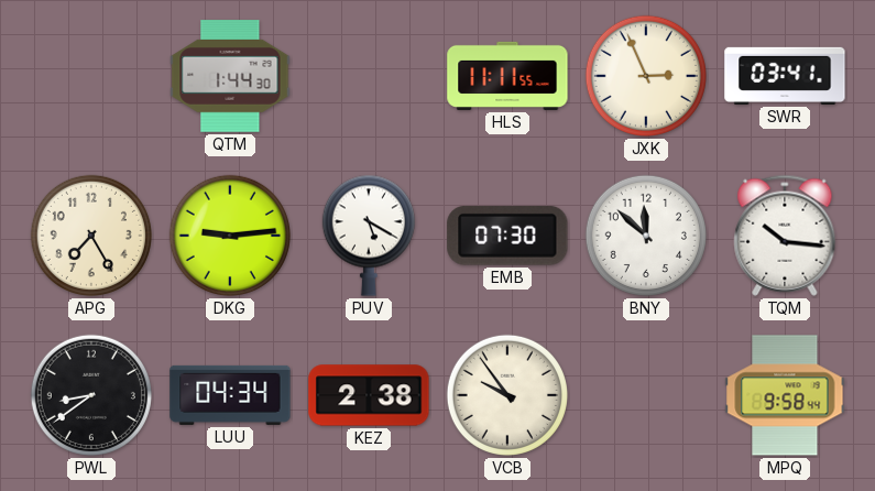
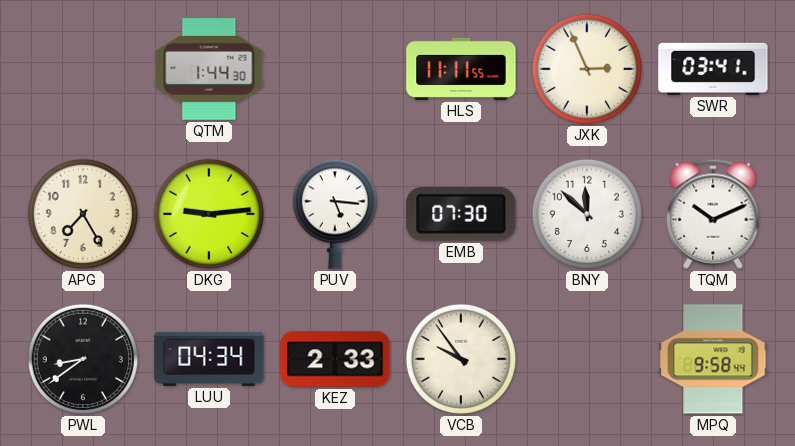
PUV: 5:20 -> 5:16
TQM: 10:16 -> 10:11
KEZ: 2:38 -> 2:33
